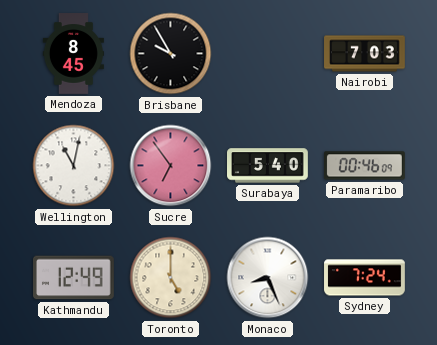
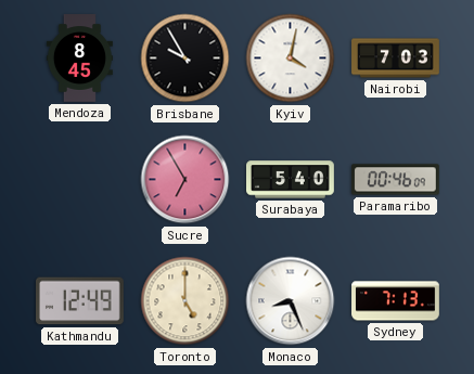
Kyiv: none -> 4:02
Wellington: 11:02 -> none
Sucre: 6:54 -> 6:55
Sydney: 7:24 -> 7:13
